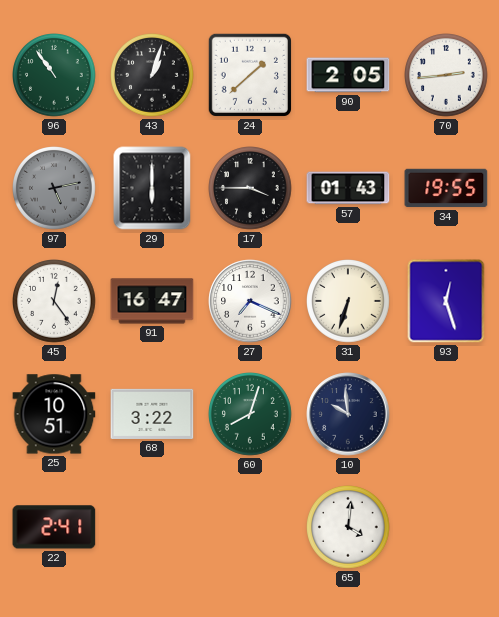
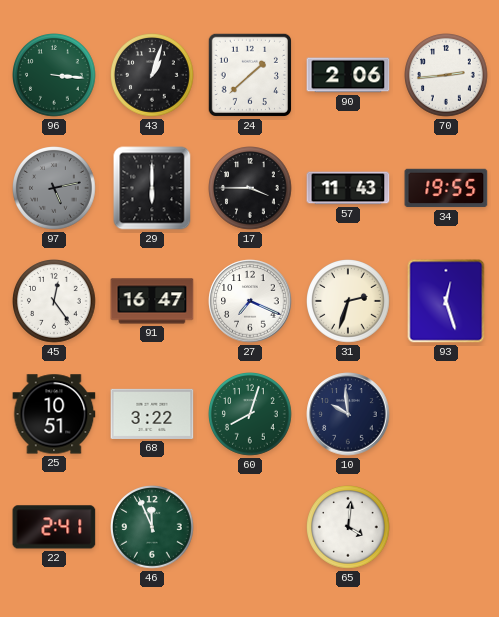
96: 10:54 -> 3:16
90: 2:05 -> 2:06
57: 01:43 -> 11:43
31: 6:33 -> 2:33
46: none -> 11:56
